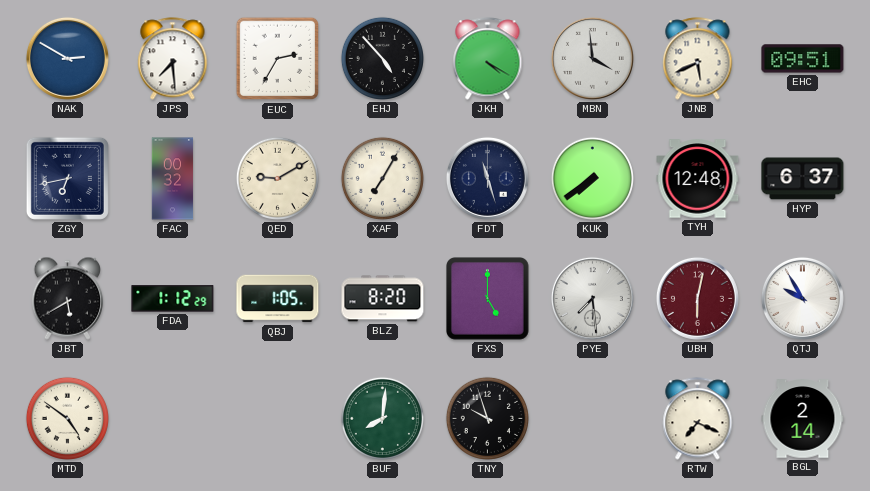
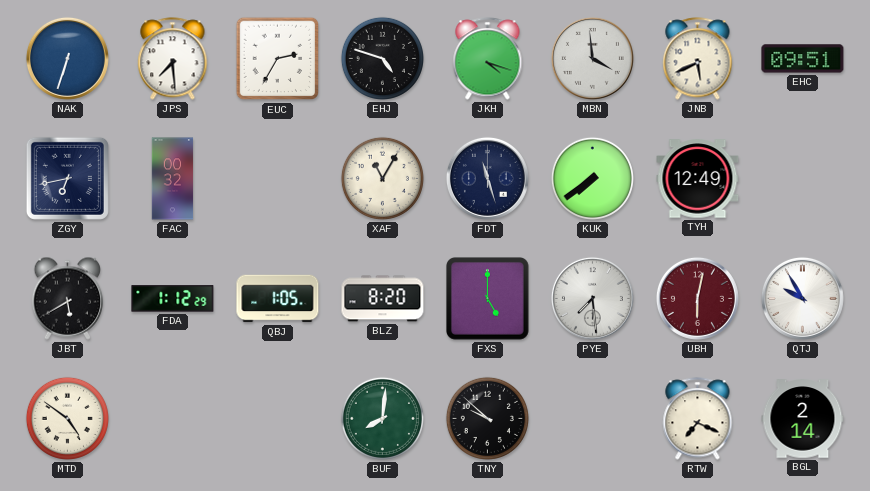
NAK: 2:50 -> 6:33
EHJ: 4:53 -> 4:48
JKH: 4:20 -> 4:18
QED: 9:10 -> none
XAF: 7:05 -> 11:05
TYH: 12:48 -> 12:49
HYP: 6:37 -> none
TNY: 9:57 -> 9:52
